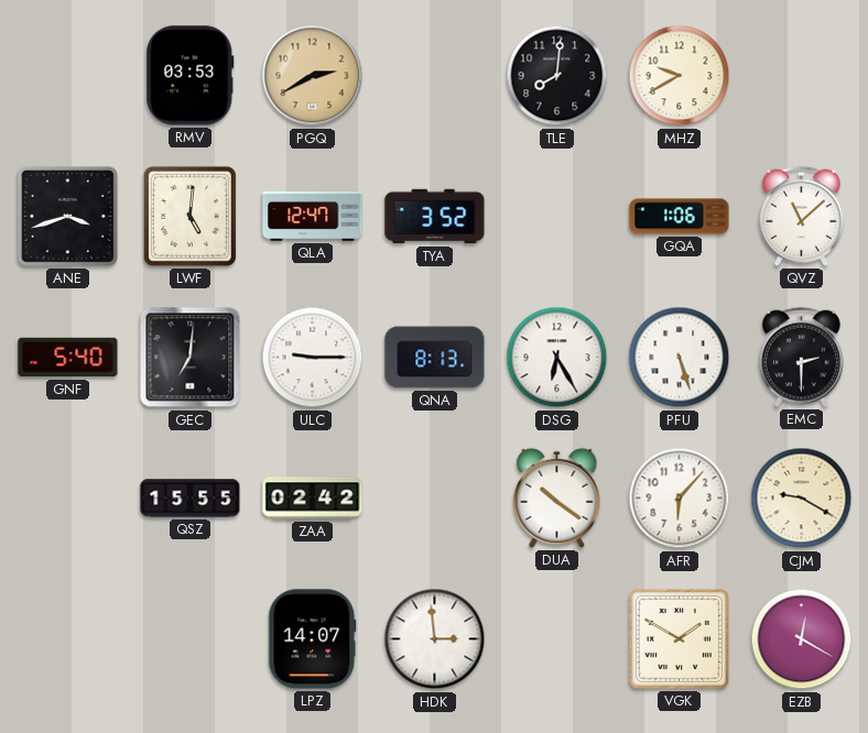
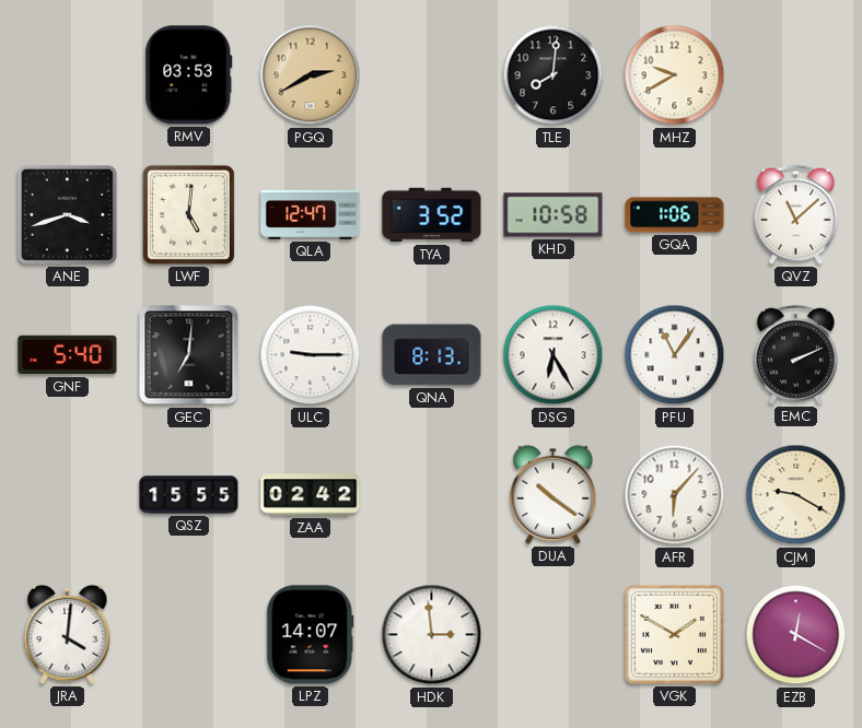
KHD: none -> 10:58
PFU: 5:27 -> 11:06
EMC: 2:30 -> 2:11
JRA: none -> 4:01
